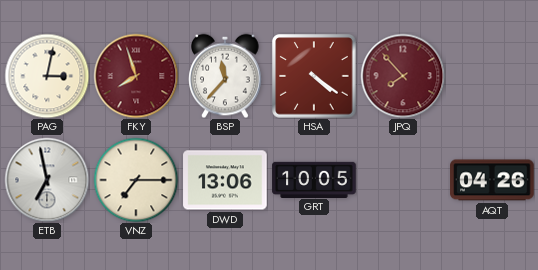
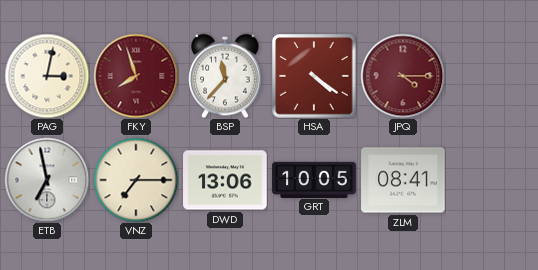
JPQ: 7:53 -> 4:15
ZLM: none -> 08:41
AQT: 04:26 -> none
